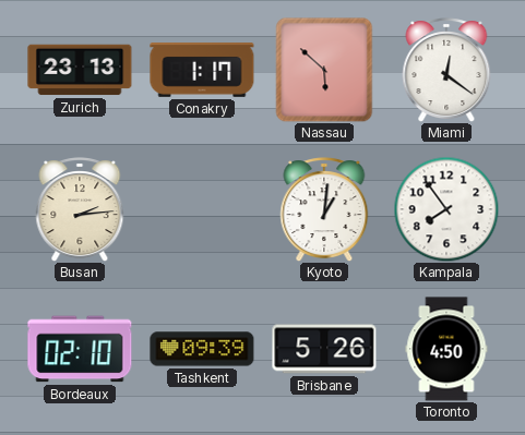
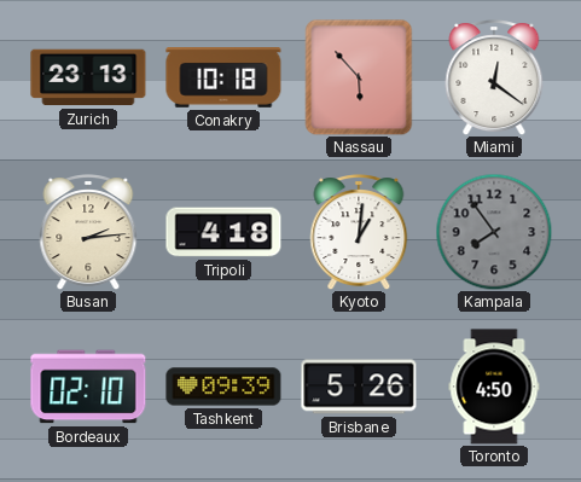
Conakry: 1:17 -> 10:18
Nassau: 5:52 -> 5:53
Tripoli: none -> 4:18
Kampala dial: white -> grey
